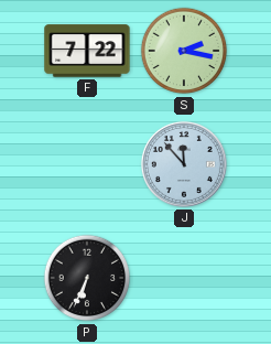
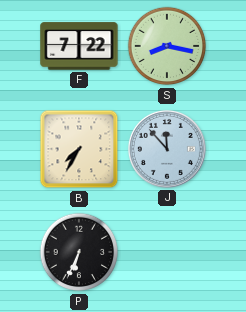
S: 2:17 -> 8:17
B: none -> 7:35
